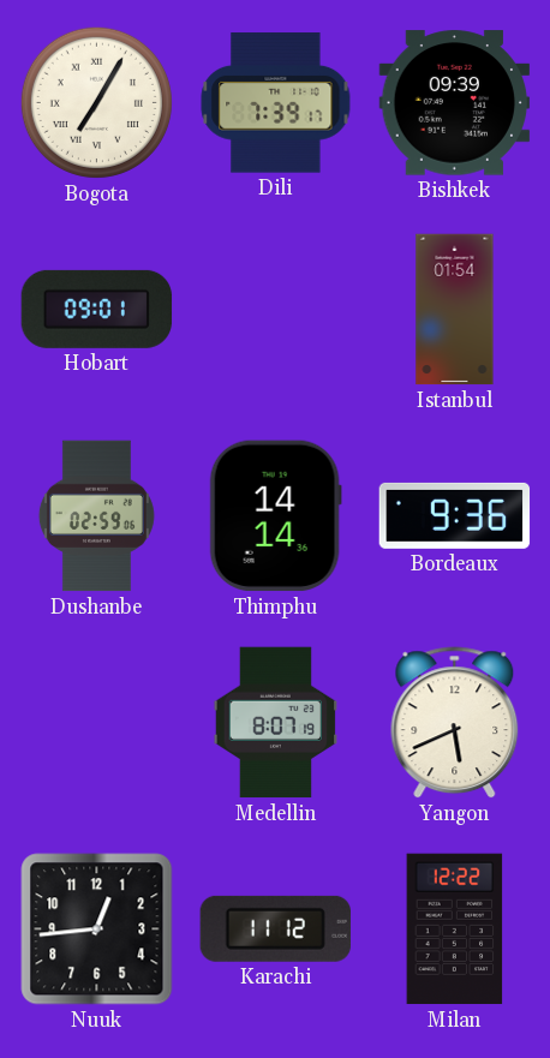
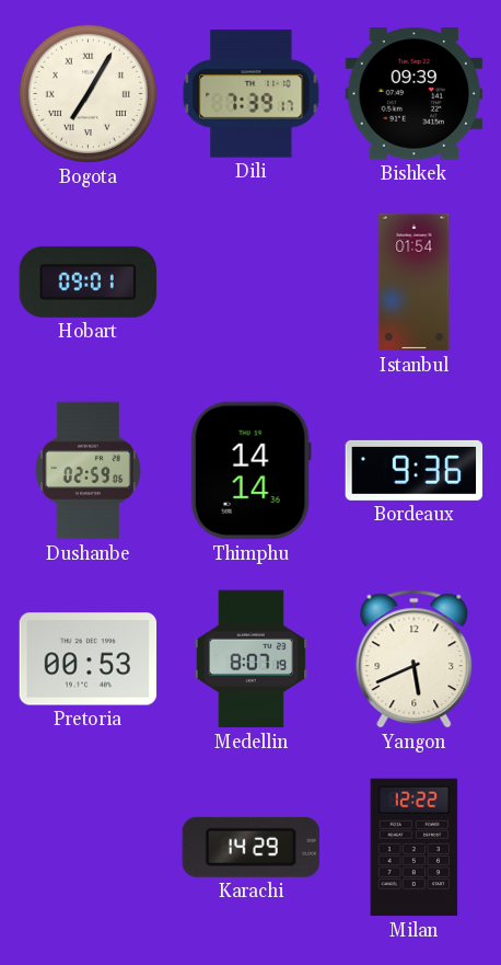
Pretoria: none -> 00:53
Nuuk: 12:44 -> none
Karachi: 11:12 -> 14:29
